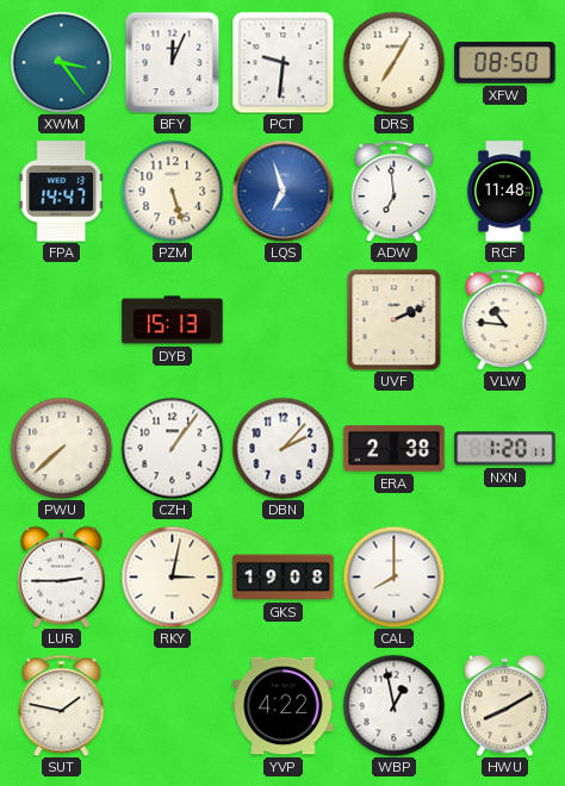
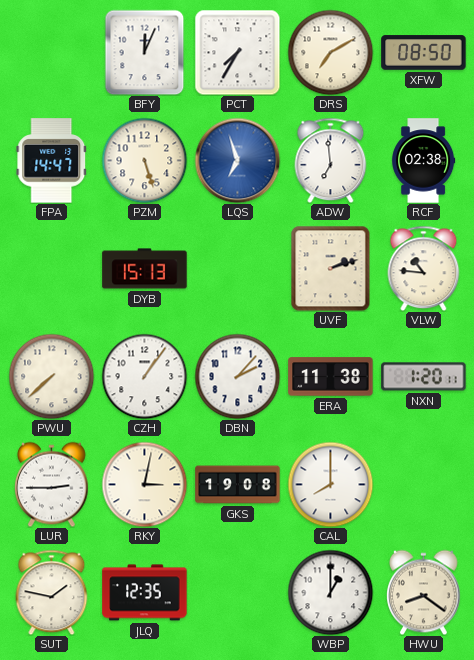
XWM: 3:24 -> none
PCT: 9:31 -> 7:35
DRS: 7:05 -> 7:10
RCF: 11:48 -> 02:38
UVF: 2:11 -> 2:12
ERA: 2:38 -> 11:38
JLQ: none -> 12:35
YVP: 4:22 -> none
WBP: 12:58 -> 1:00
HWU: 8:10 -> 8:21
